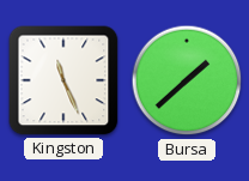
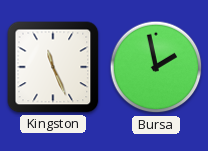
Bursa: 1:38 -> 1:58
